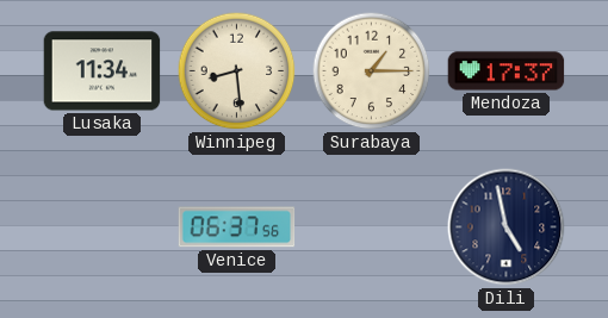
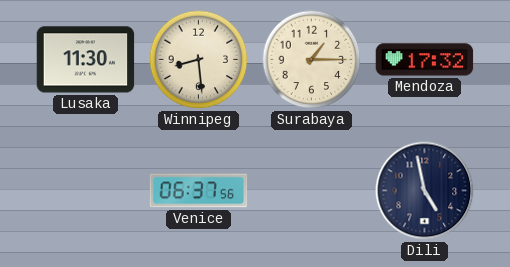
Lusaka: 11:34 -> 11:30
Mendoza: 17:37 -> 17:32
